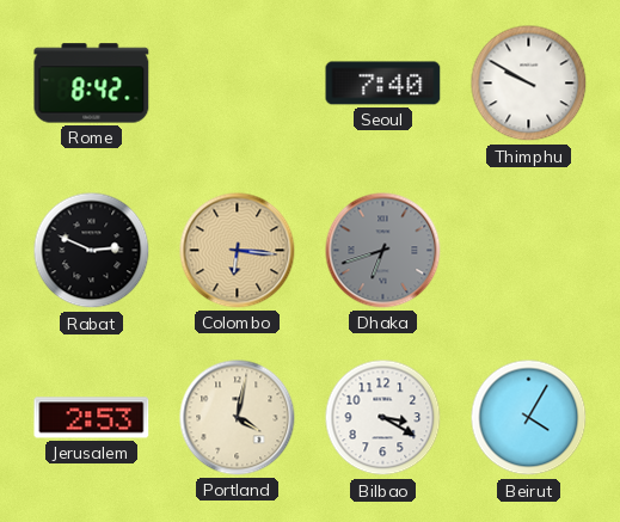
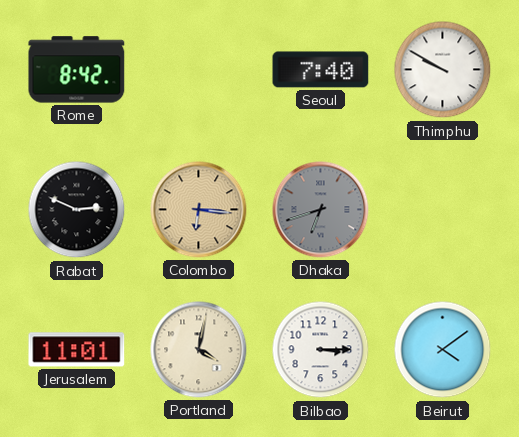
Jerusalem: 2:53 -> 11:01
Bilbao: 3:20 -> 3:15
Beirut: 4:05 -> 4:09
